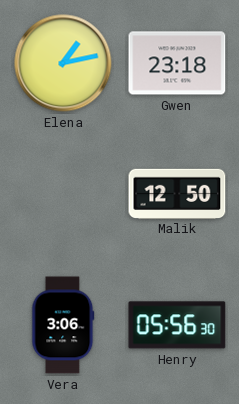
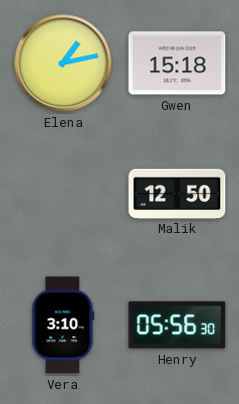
Gwen: 23:18 -> 15:18
Vera: 3:06 -> 3:10
